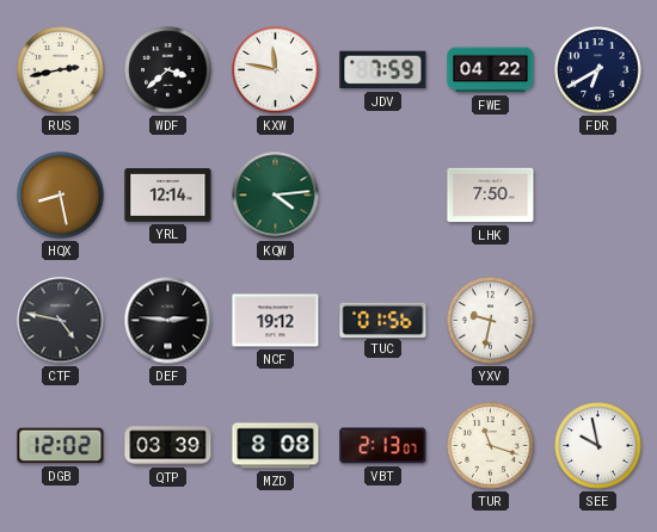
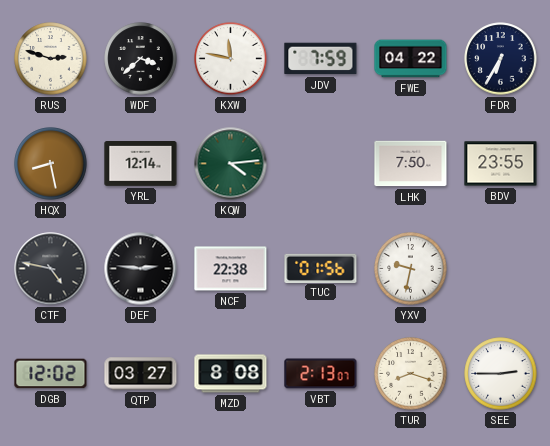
RUS: 2:43 -> 2:48
FDR: 6:40 -> 6:35
BDV: none -> 23:55
NCF: 19:12 -> 22:38
QTP: 03:39 -> 03:27
TUR: 11:18 -> 8:18
SEE: 9:58 -> 2:45
